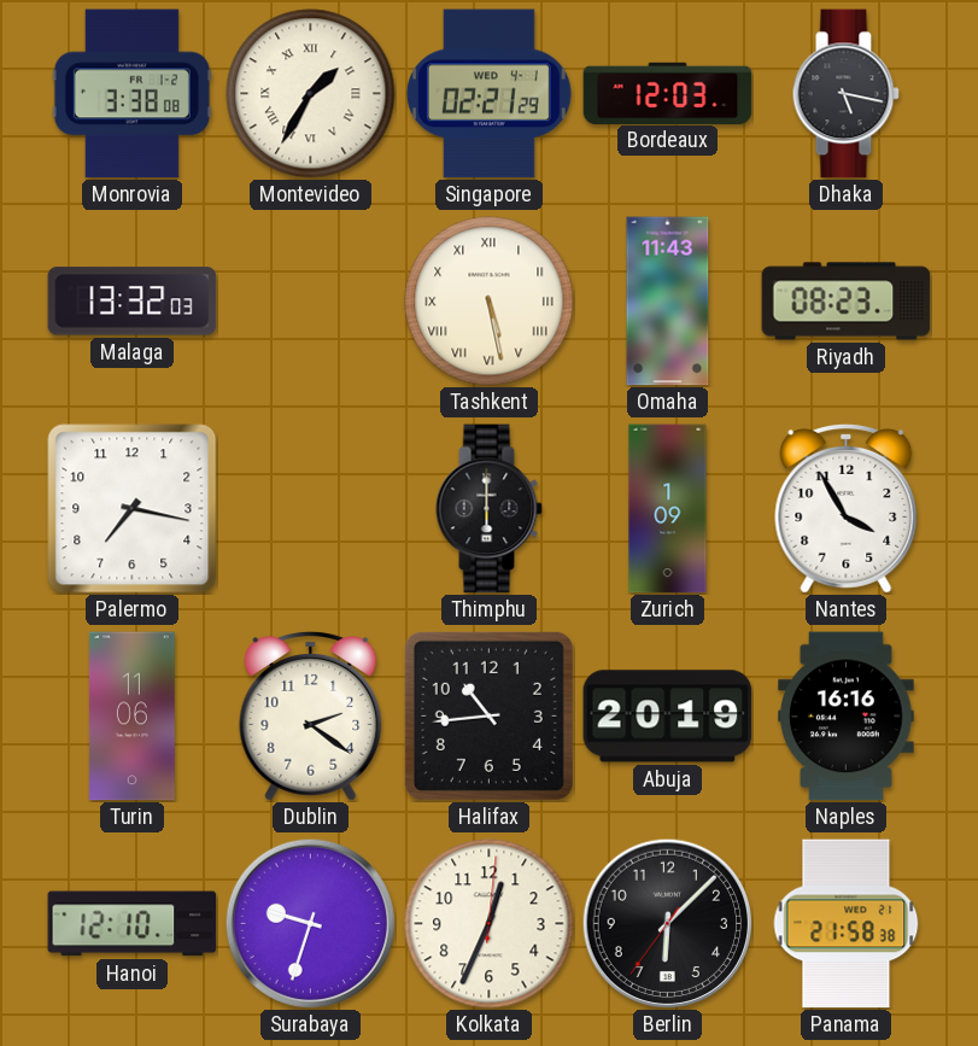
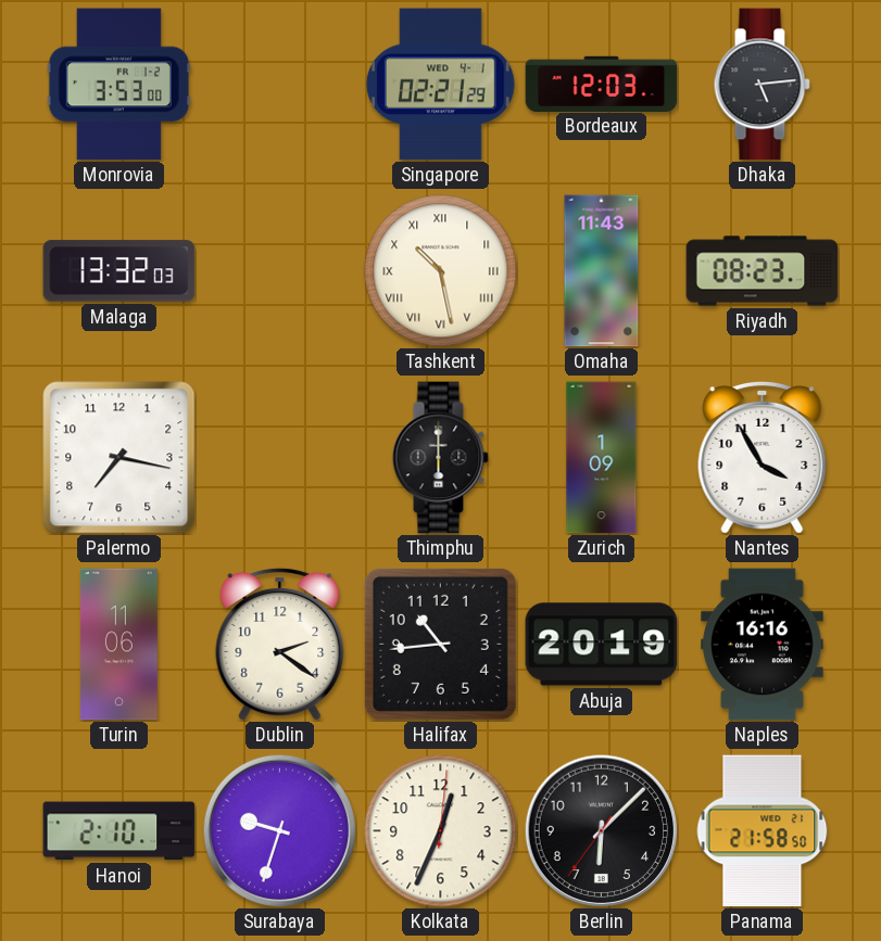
Monrovia: 3:38 -> 3:53
Montevideo: 1:35 -> none
Dhaka: 5:17 -> 5:14
Tashkent: 5:28 -> 10:28
Hanoi: 12:10 -> 2:10
Panama: 21:58:38 -> 21:58:50
